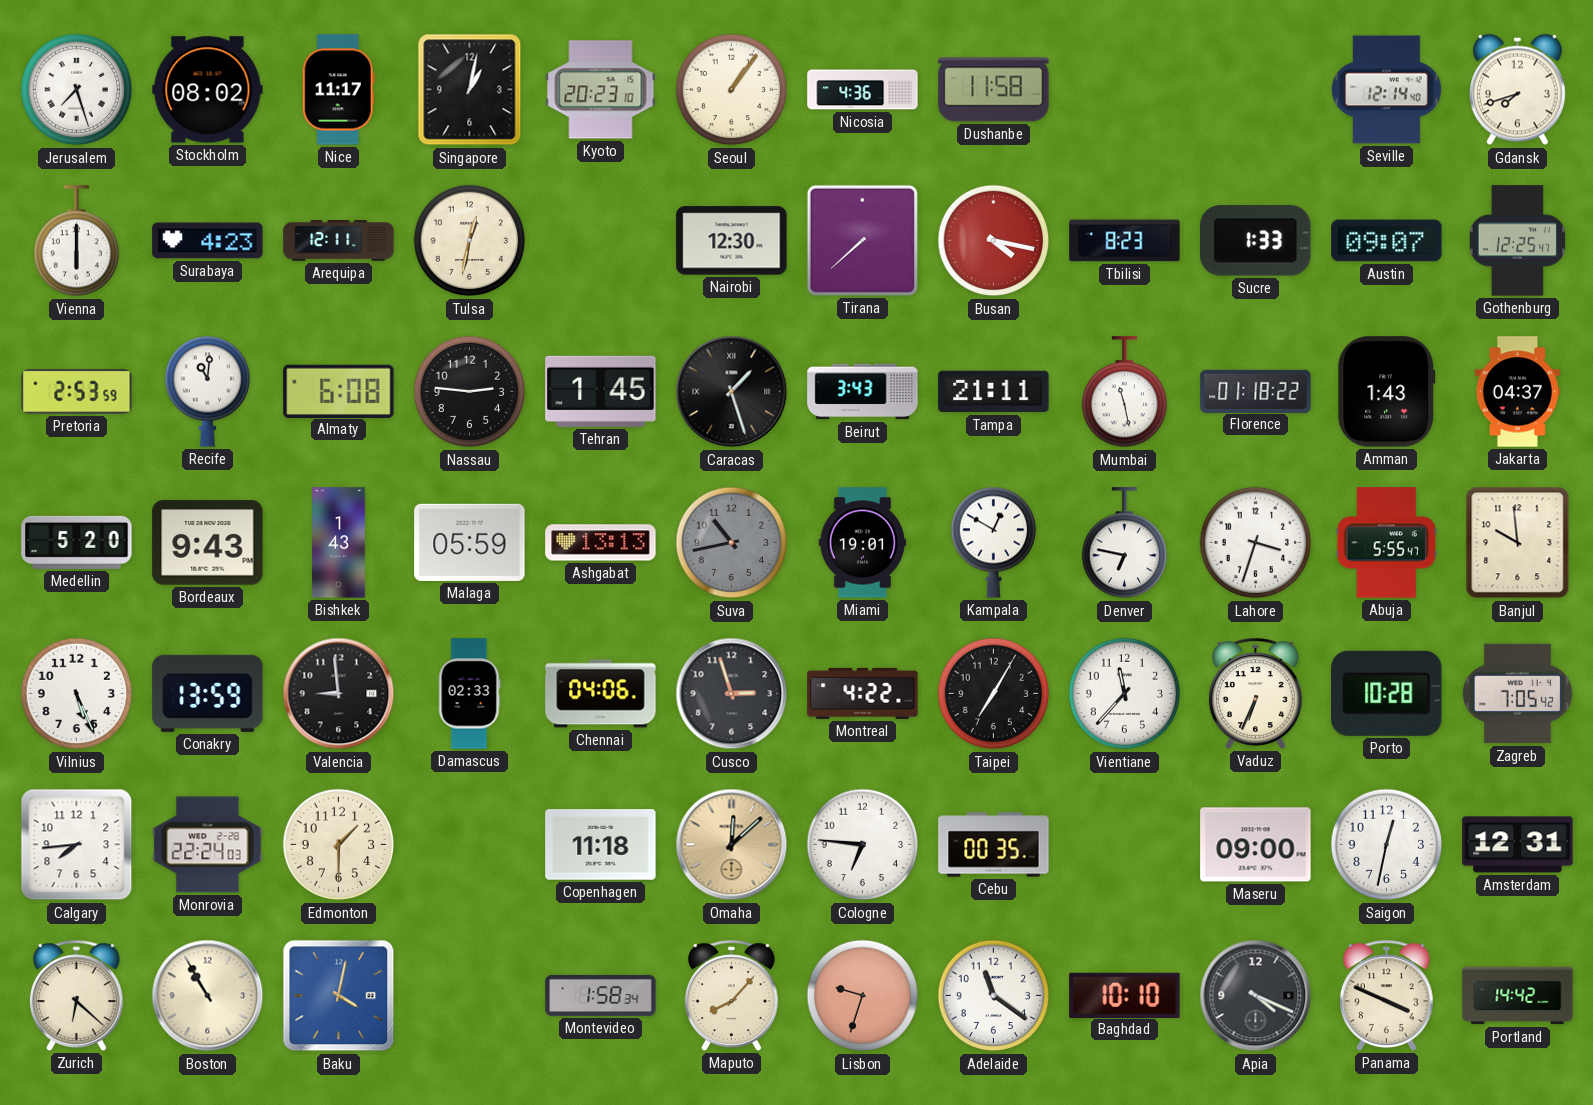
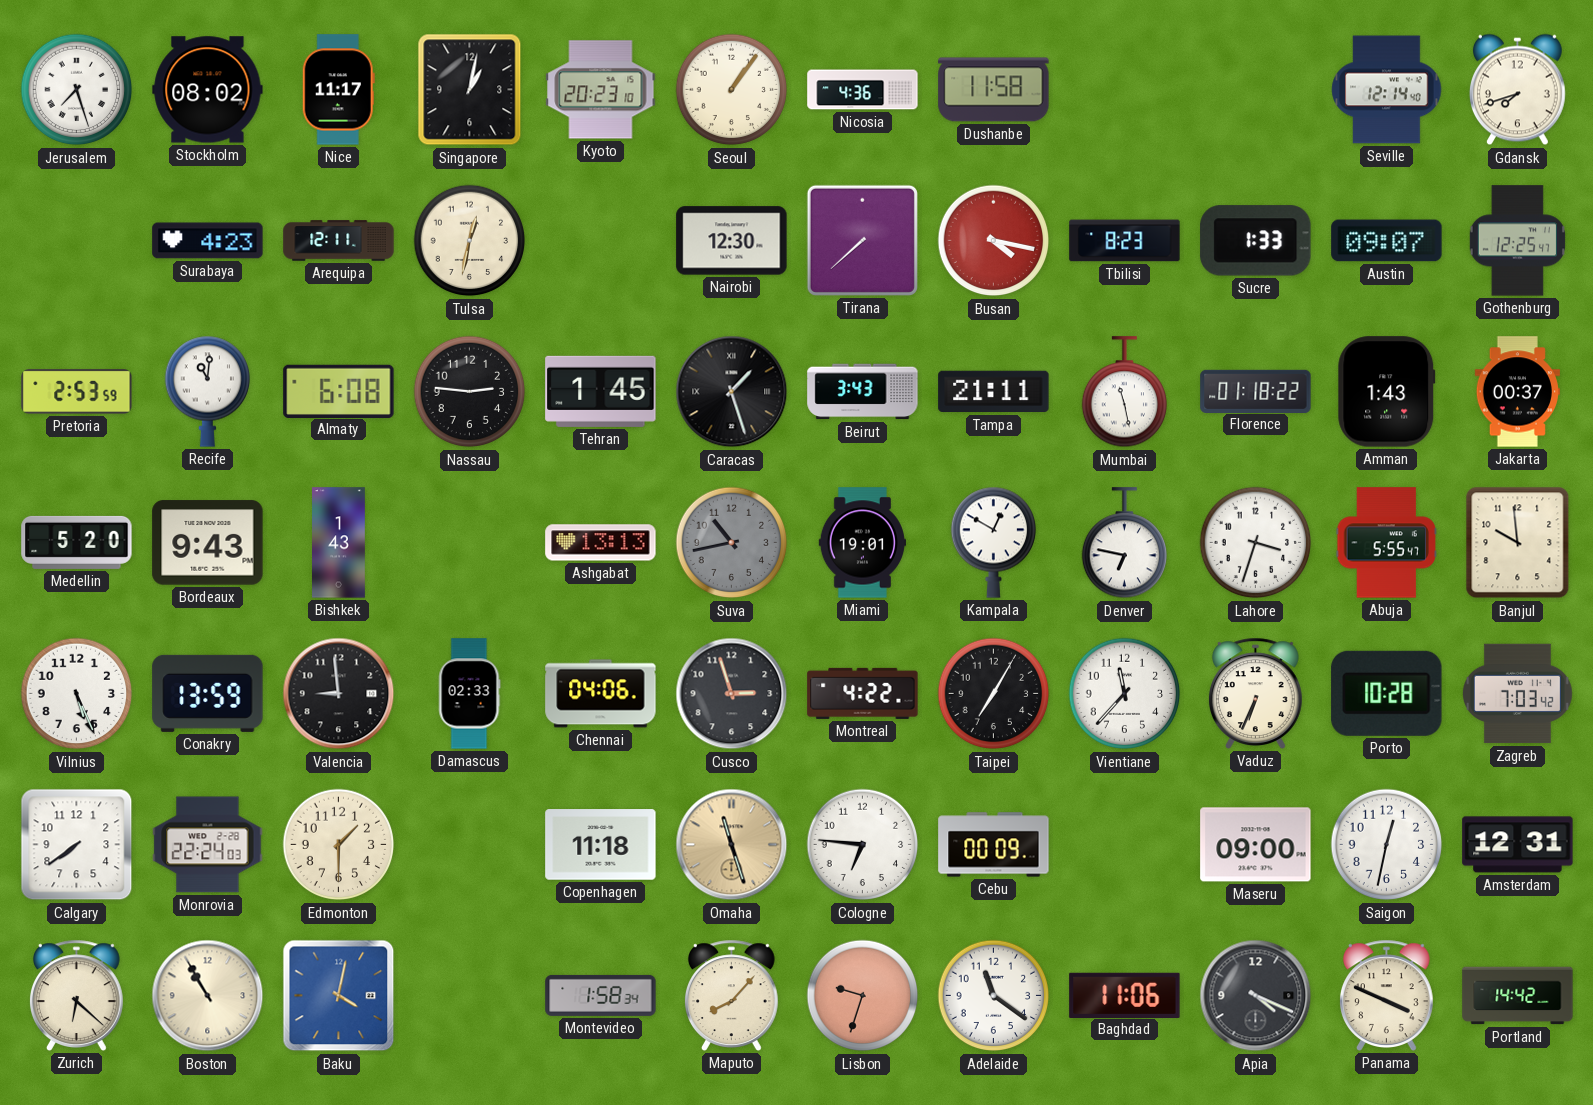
Vienna: 6:00 -> none
Jakarta: 04:37 -> 00:37
Malaga: 05:59 -> none
Zagreb: 7:05 -> 7:03
Calgary: 7:44 -> 7:39
Omaha: 12:08 -> 11:27
Cebu: 00:35 -> 00:09
Baghdad: 10:10 -> 11:06
